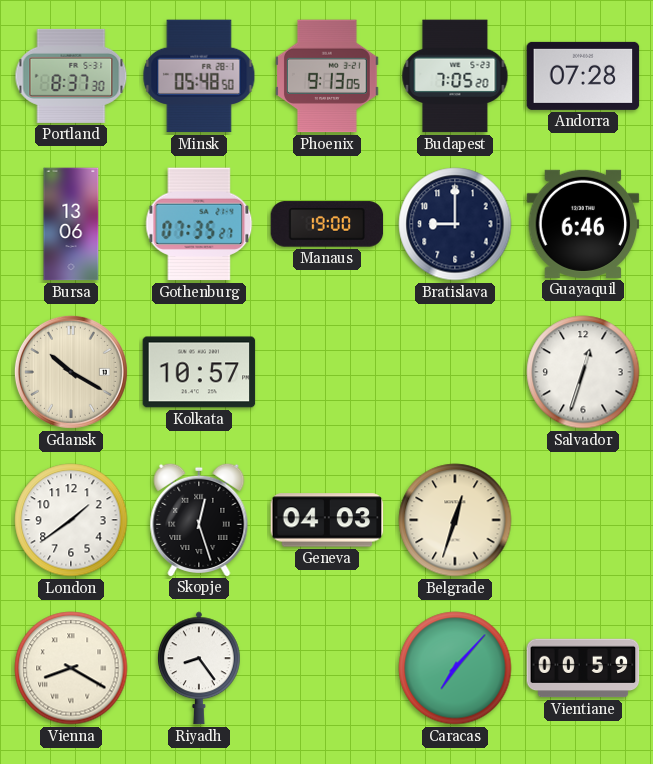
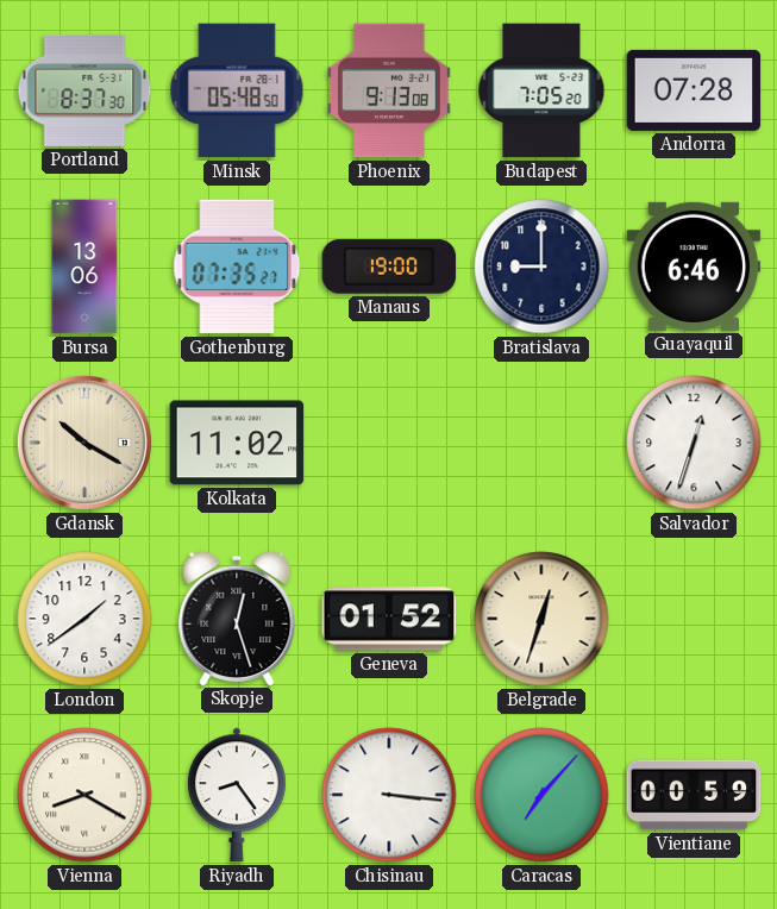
Phoenix: 9:13:05 -> 9:13:08
Kolkata: 10:57 -> 11:02
Geneva: 04:03 -> 01:52
Chisinau: none -> 3:16
